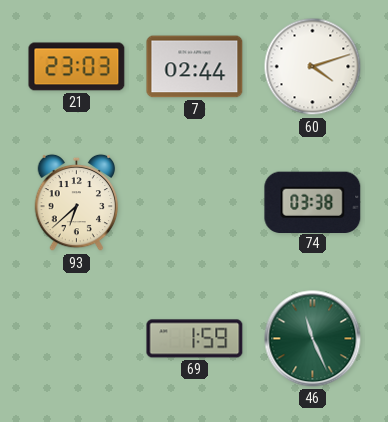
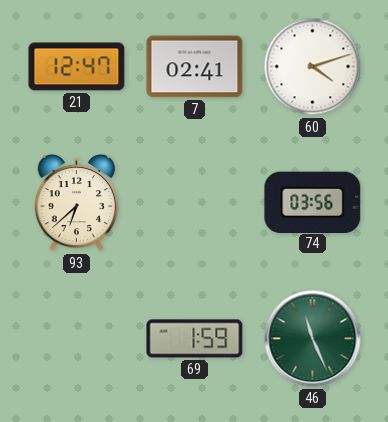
21: 23:03 -> 12:47
7: 02:44 -> 02:41
74: 03:38 -> 03:56
